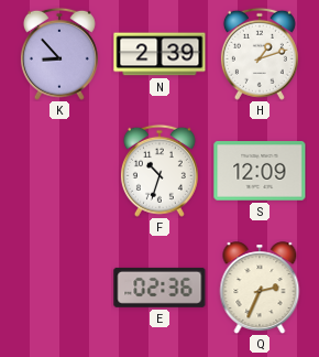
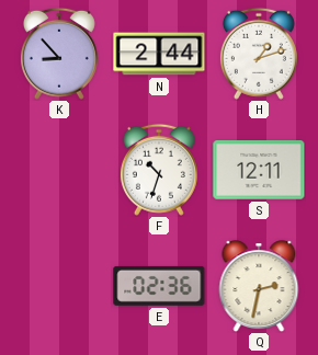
N: 2:39 -> 2:44
S: 12:09 -> 12:11
Q: 2:34 -> 2:32
